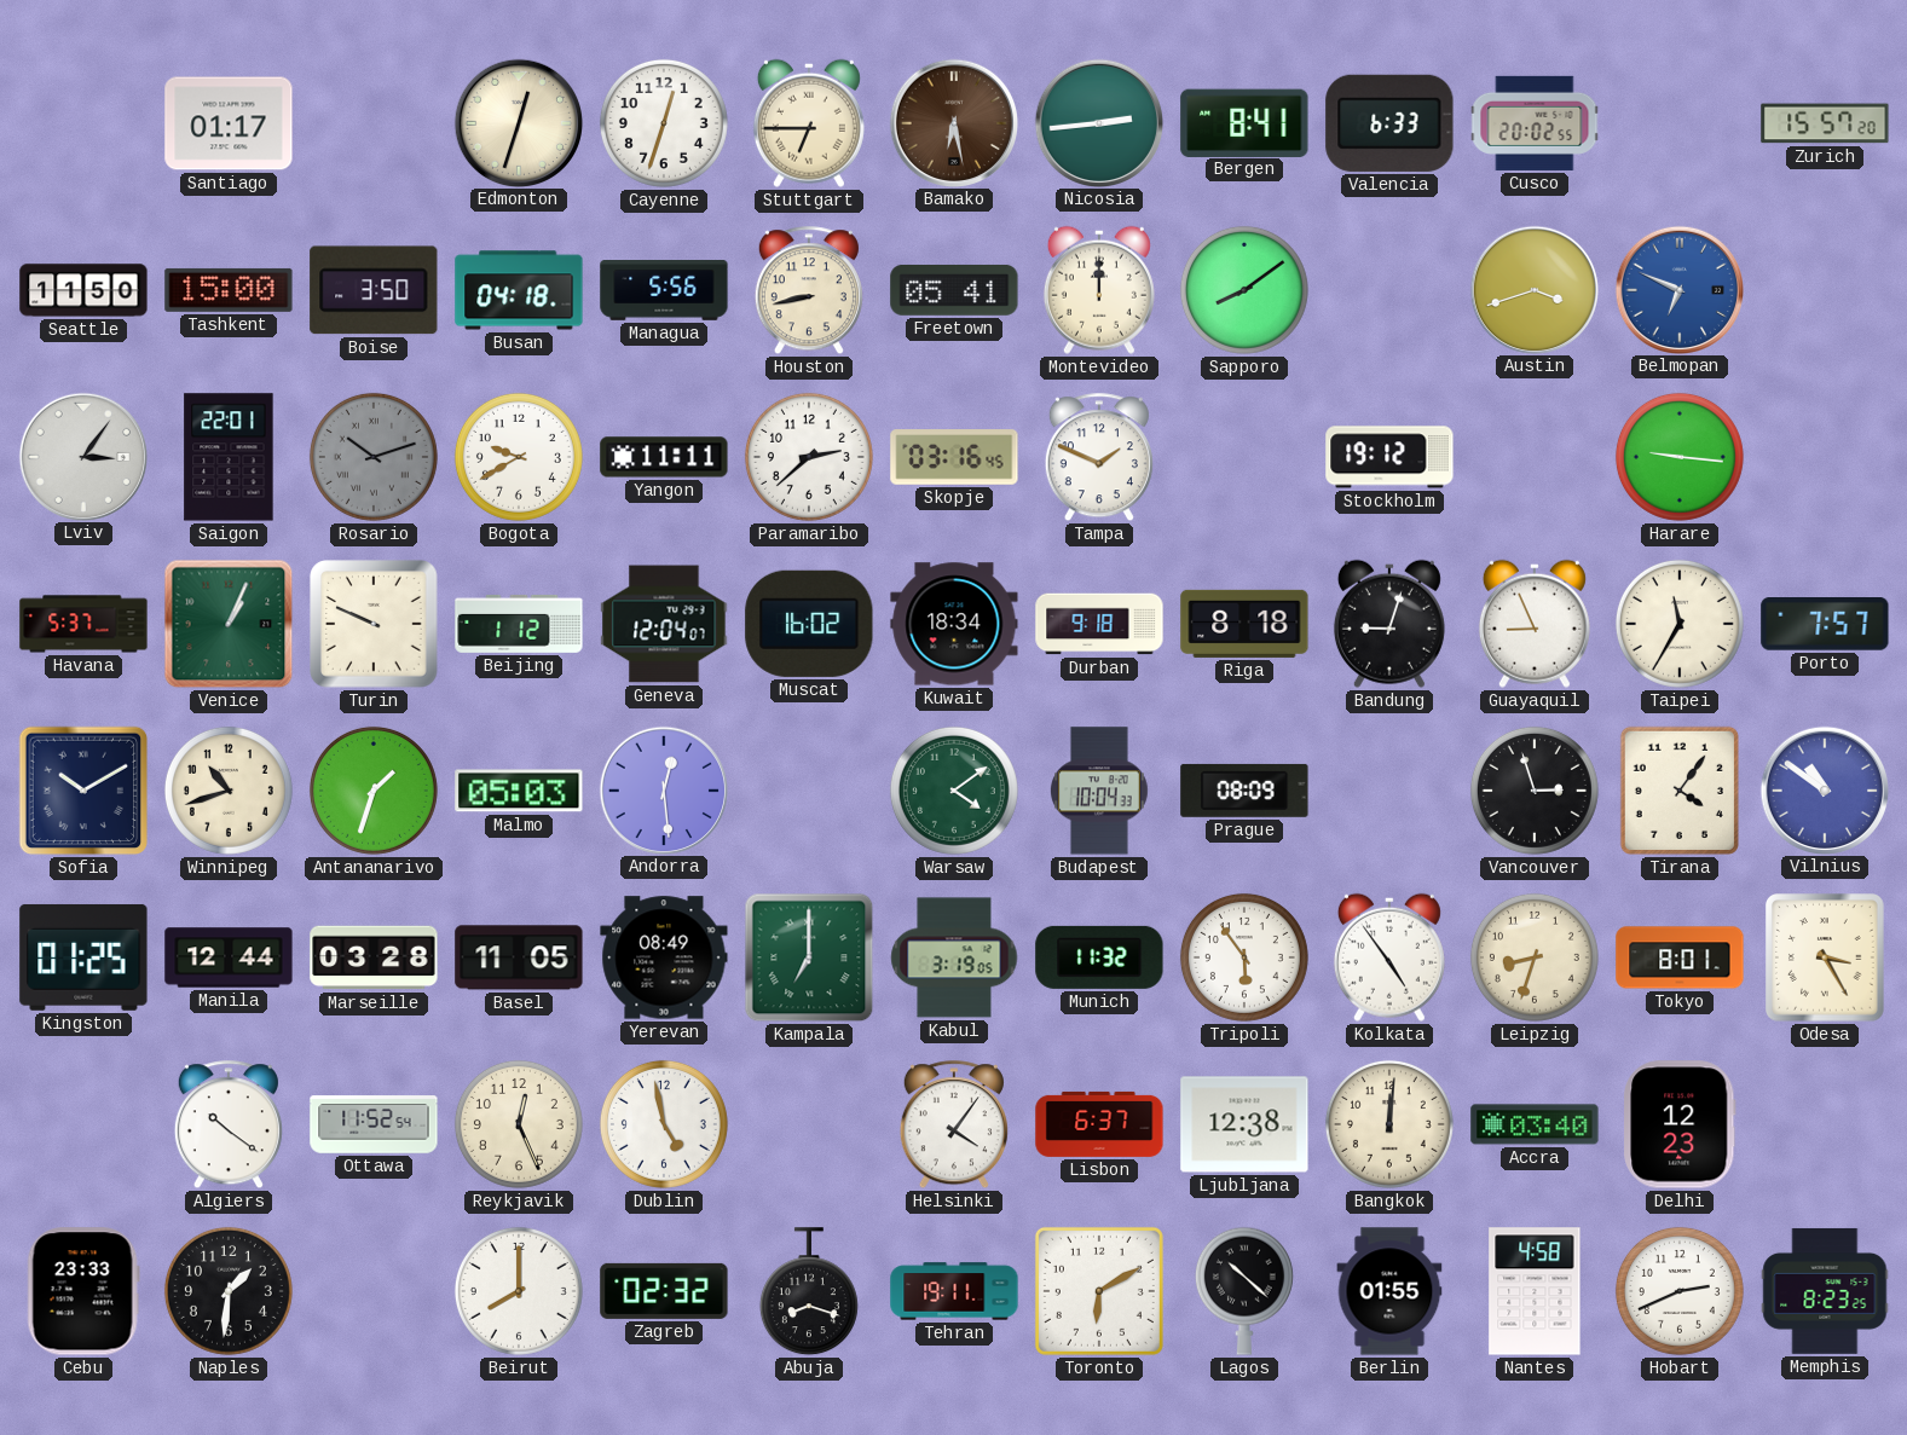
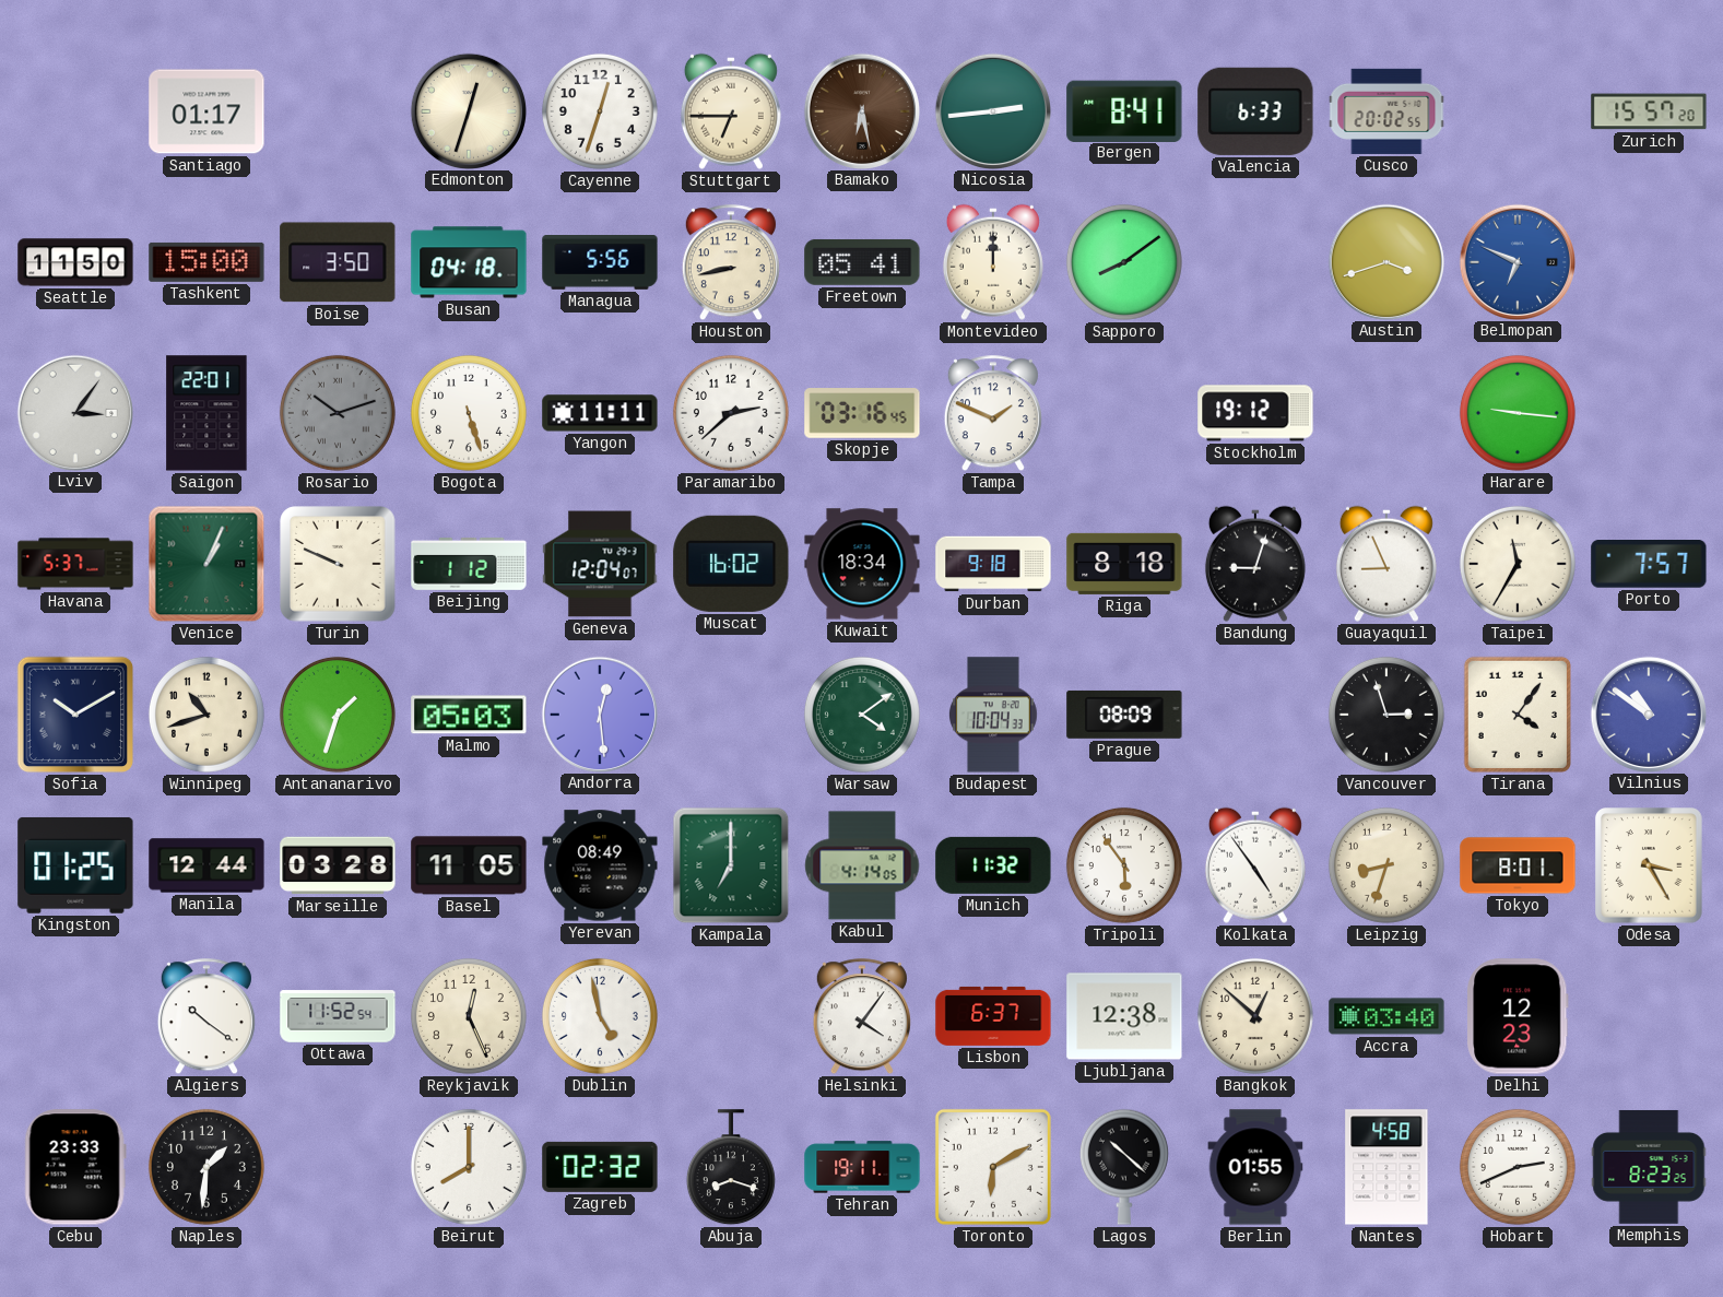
Bogota: 9:40 -> 5:27
Kabul: 3:19 -> 4:14
Bangkok: 12:01 -> 12:52
